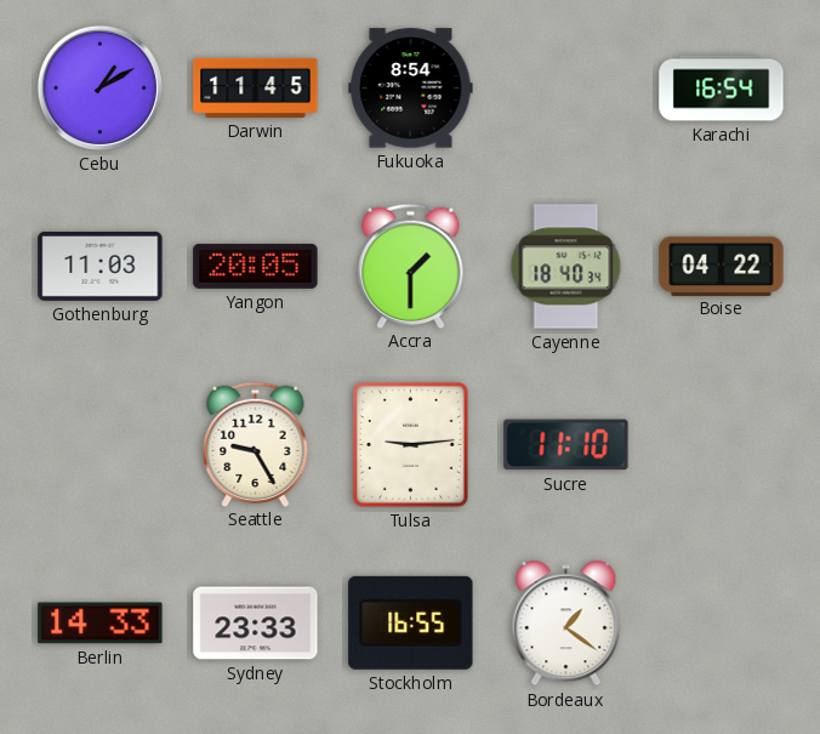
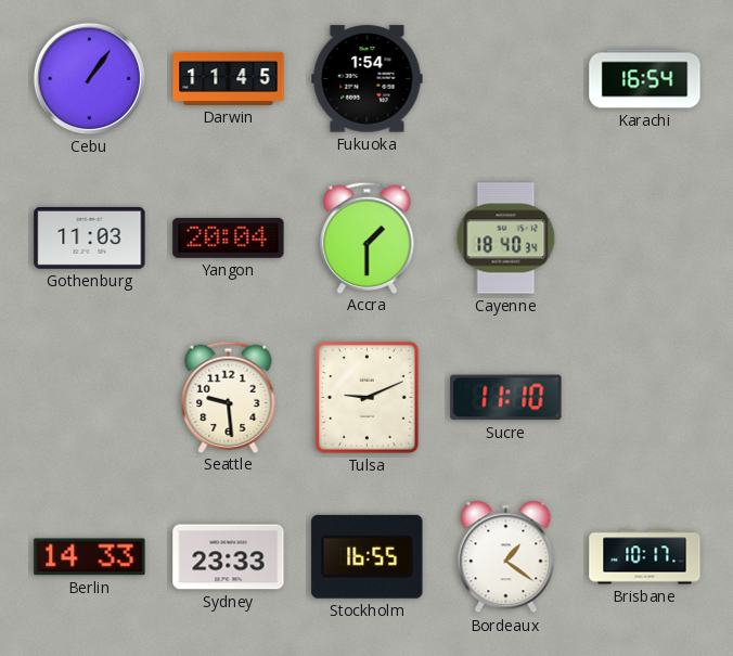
Cebu: 1:10 -> 1:06
Fukuoka: 8:54 -> 1:54
Yangon: 20:05 -> 20:04
Boise: 04:22 -> none
Seattle: 9:25 -> 9:29
Tulsa: 9:14 -> 9:11
Brisbane: none -> 10:17
